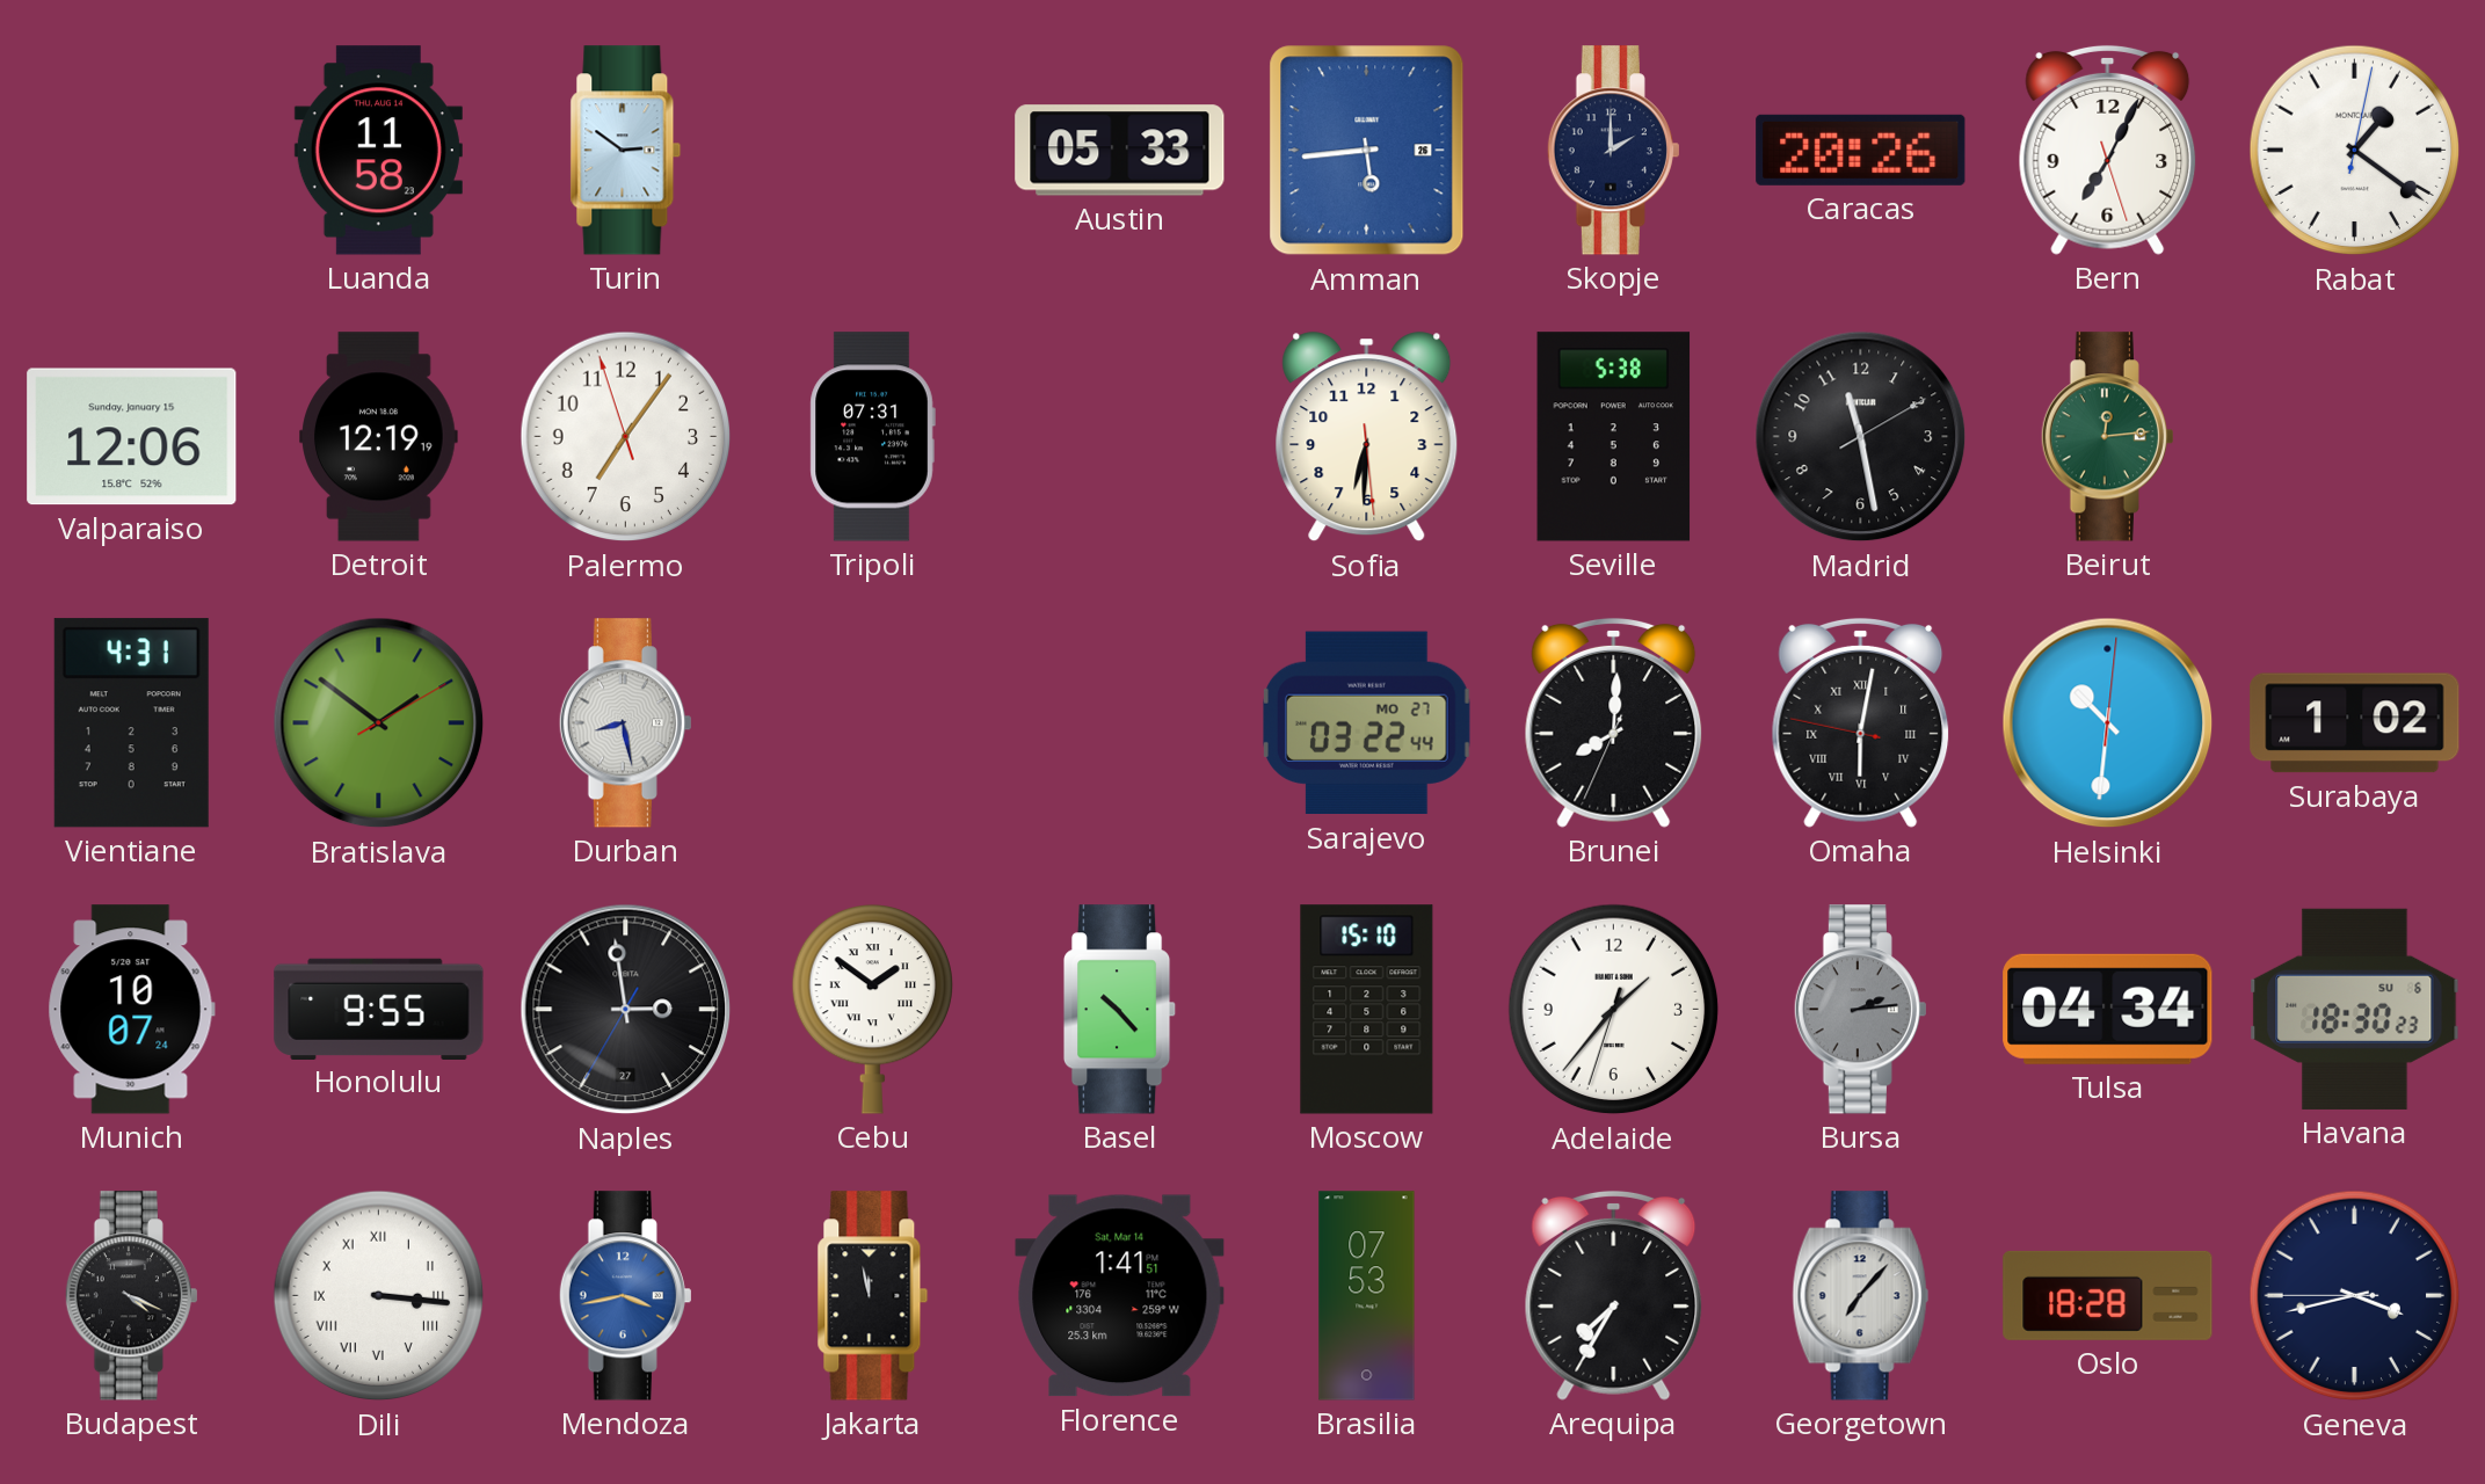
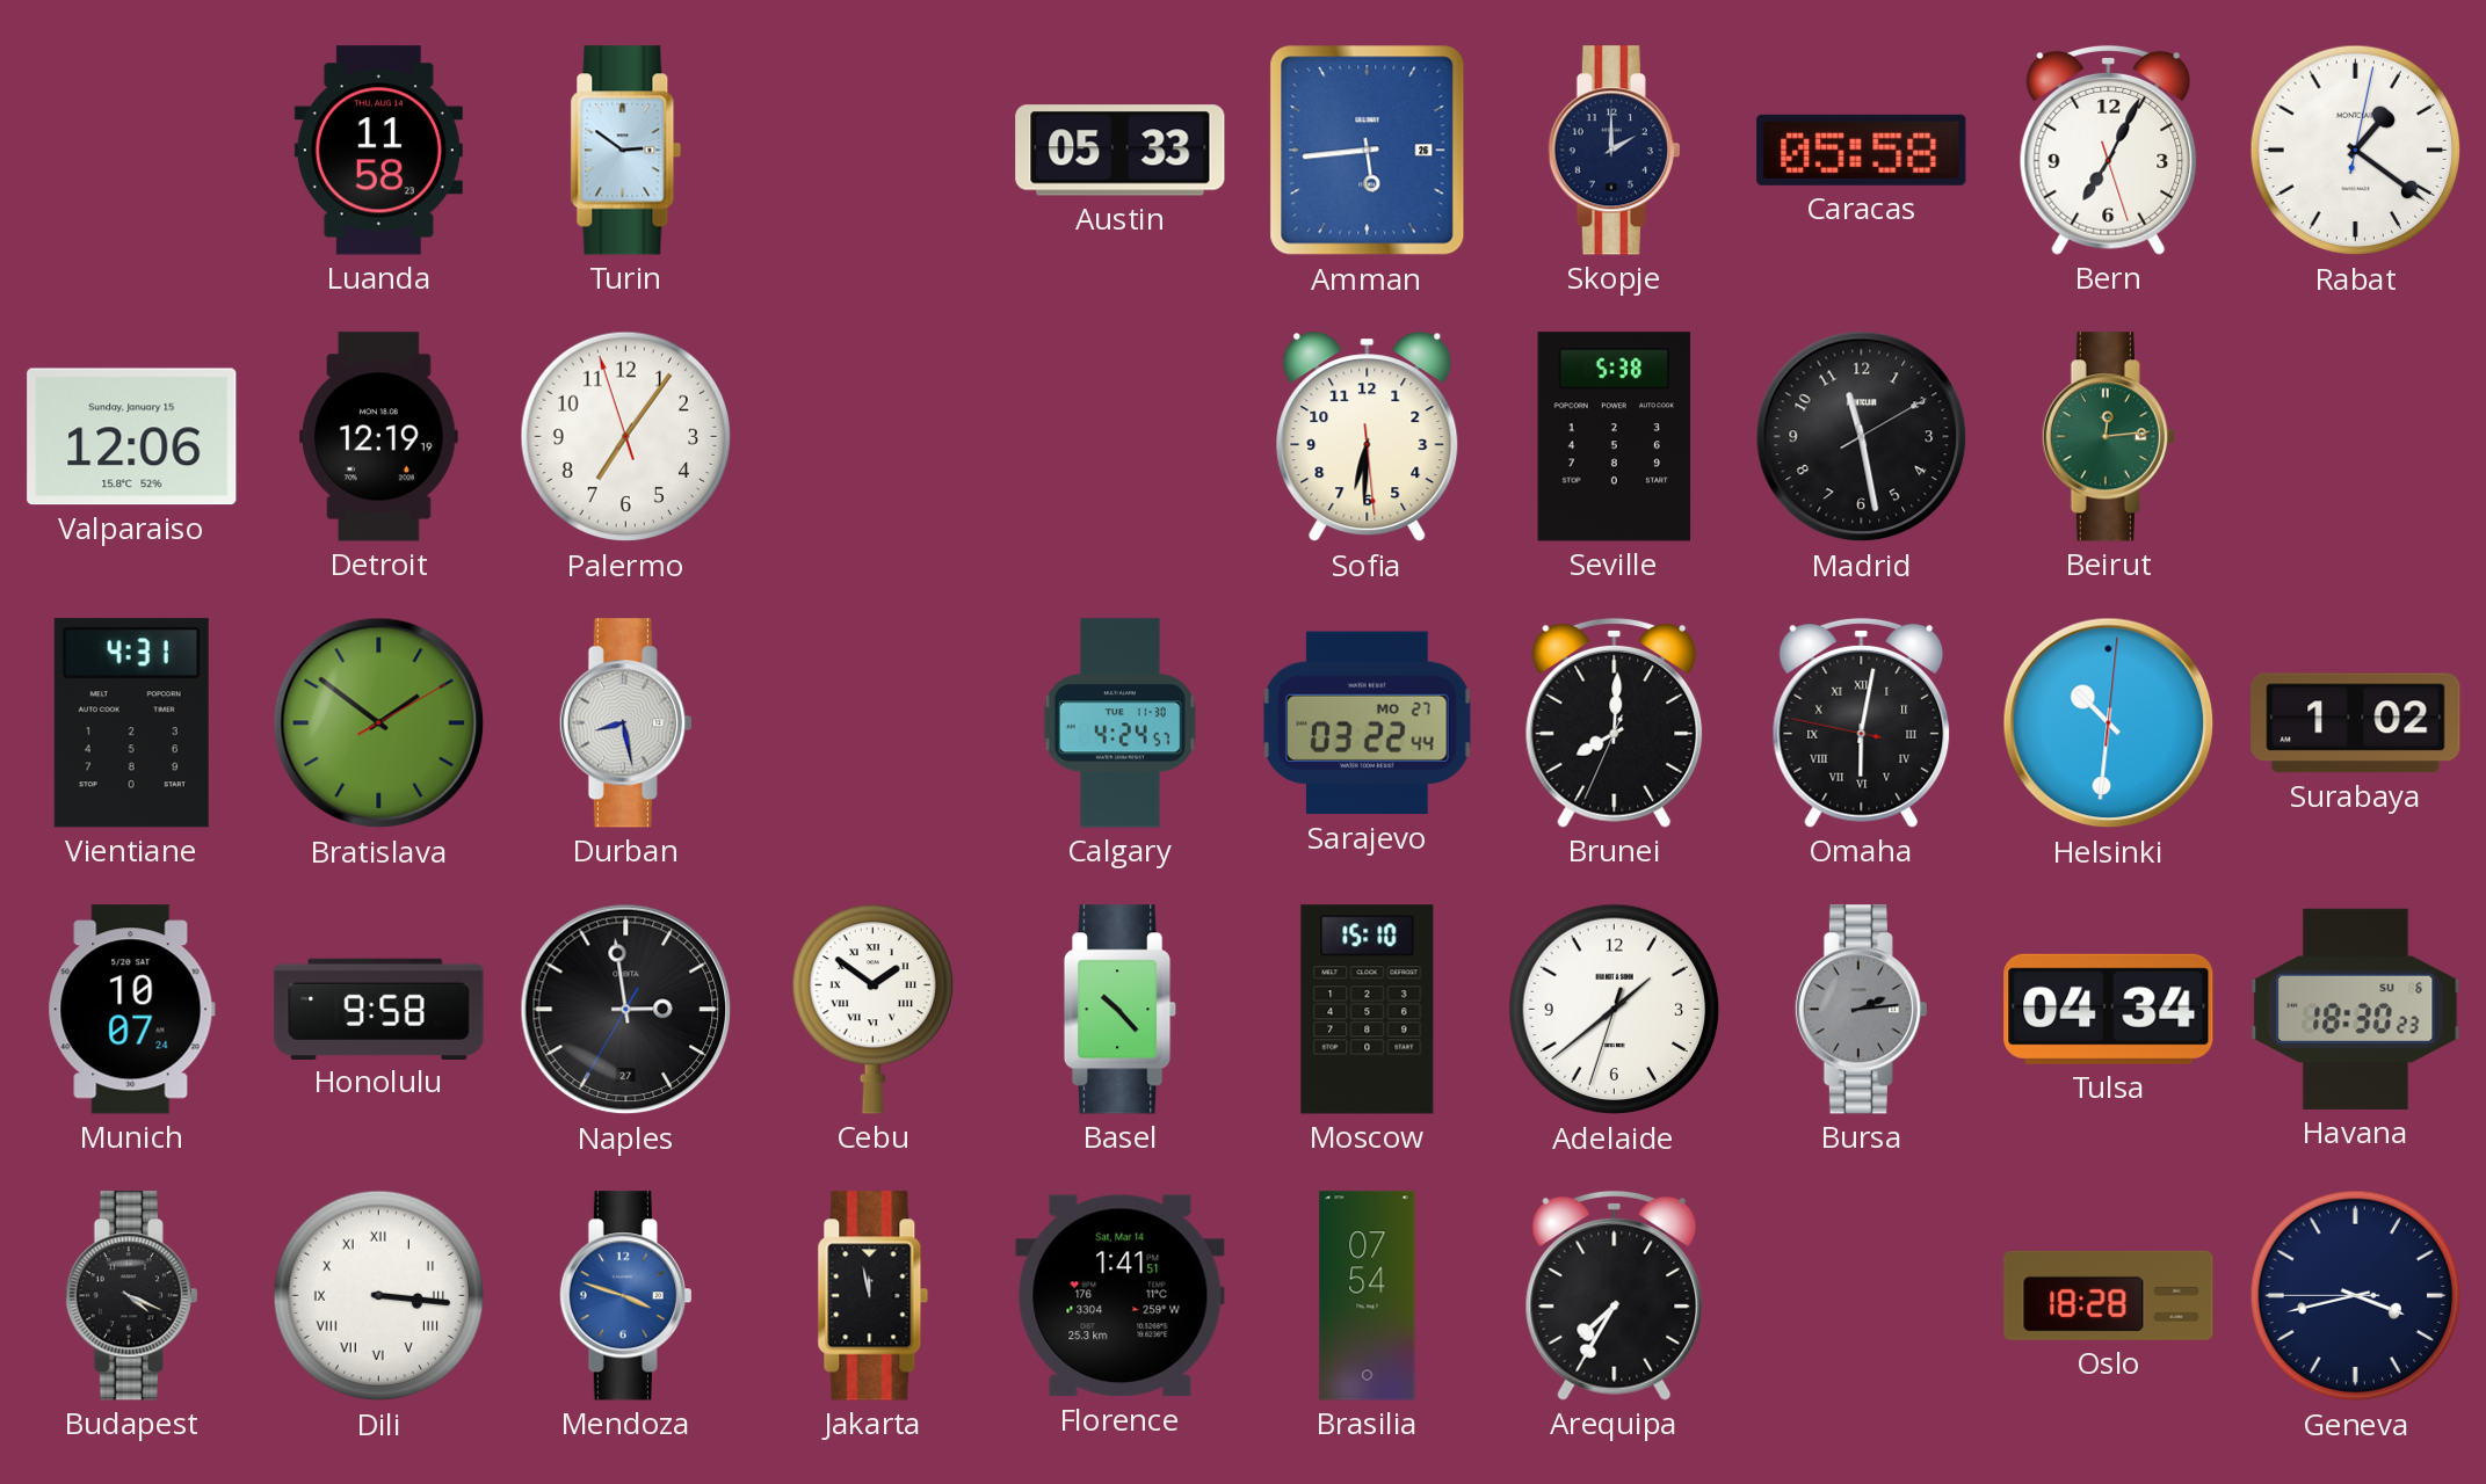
Caracas: 20:26 -> 05:58
Tripoli: 07:31 -> none
Calgary: none -> 4:24
Honolulu: 9:55 -> 9:58
Adelaide: 1:36 -> 1:38
Mendoza: 3:43 -> 3:48
Brasilia: 07:53 -> 07:54
Georgetown: 7:07 -> none
